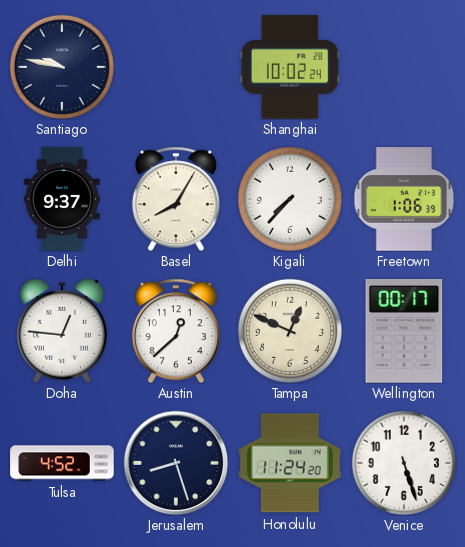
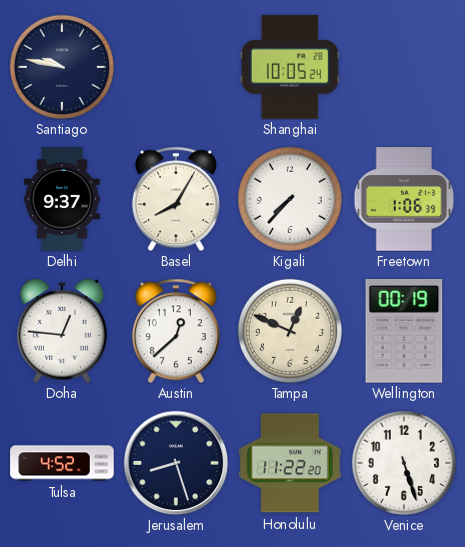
Shanghai: 10:02 -> 10:05
Wellington: 00:17 -> 00:19
Honolulu: 11:24 -> 11:22
